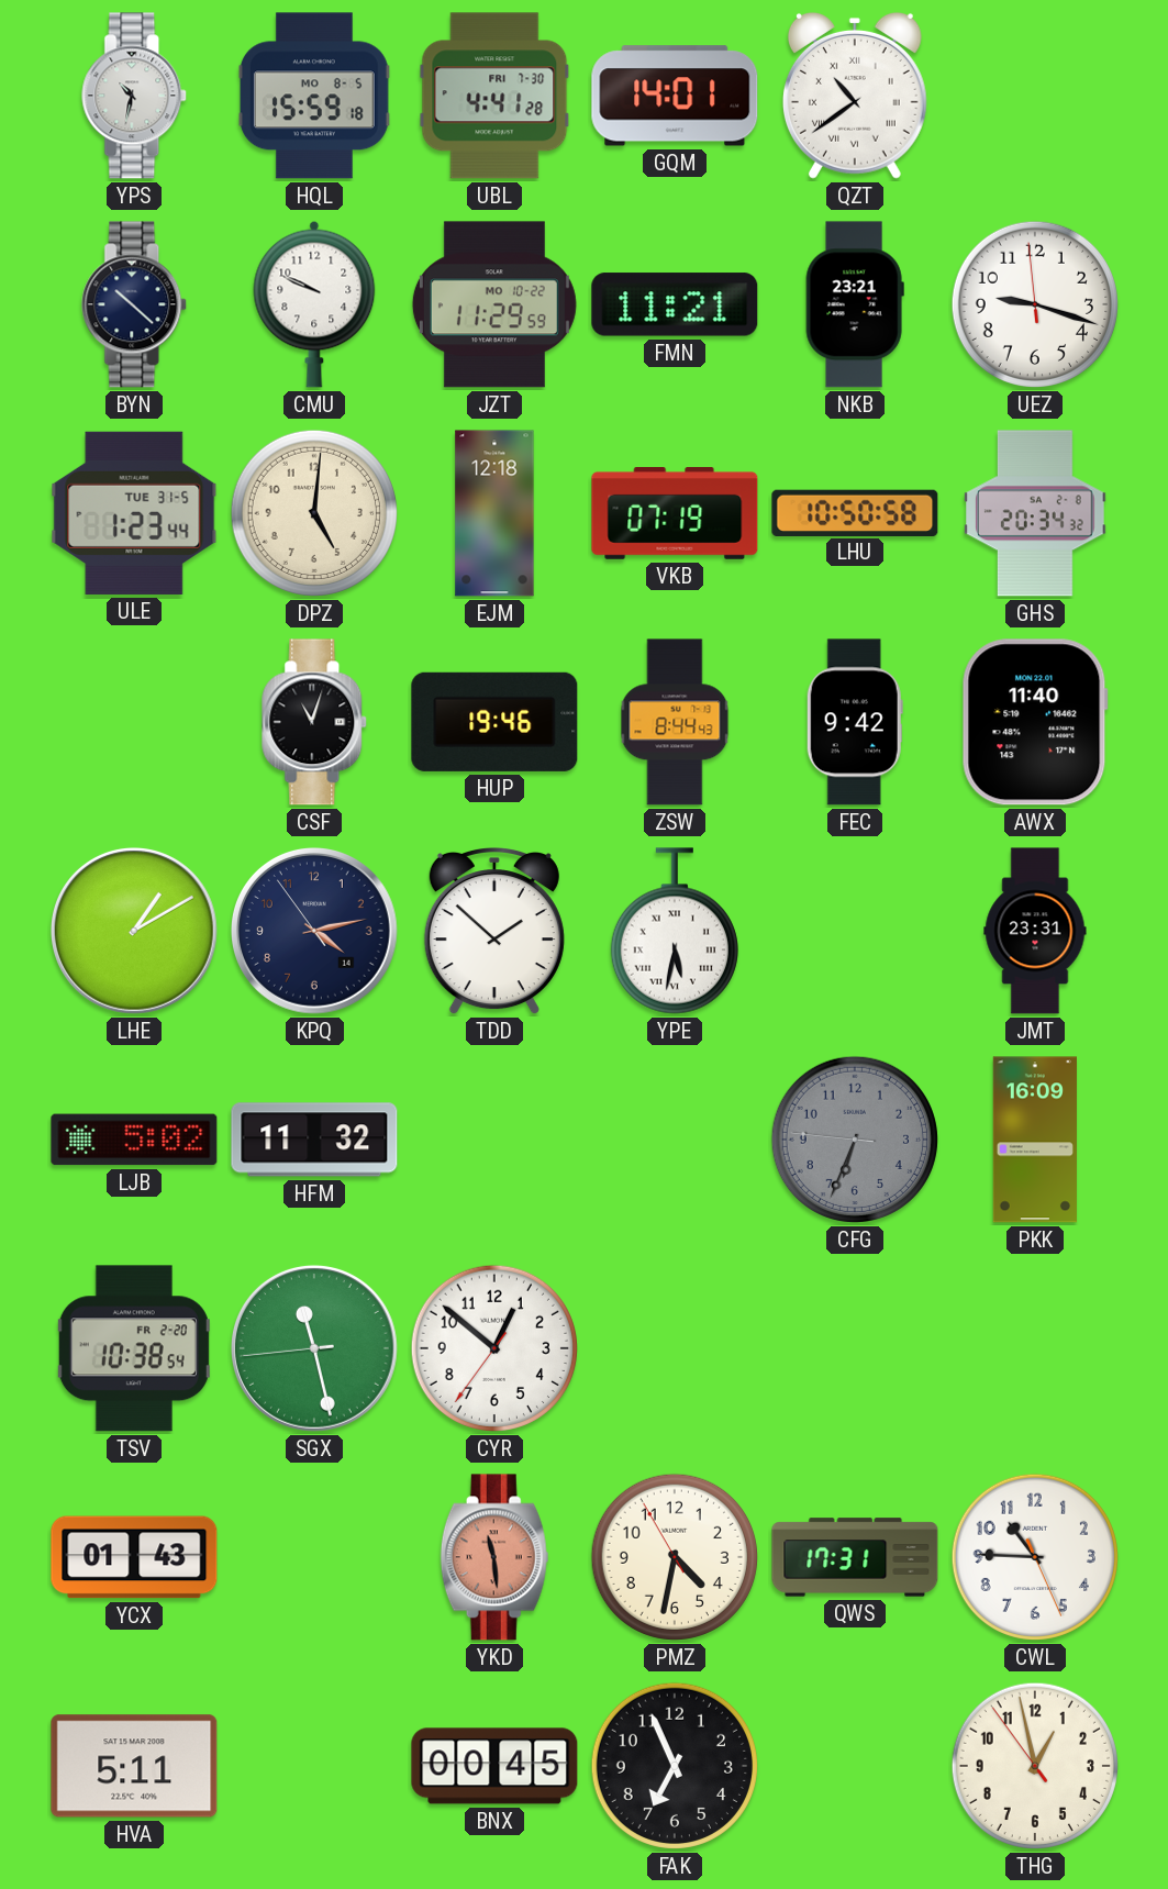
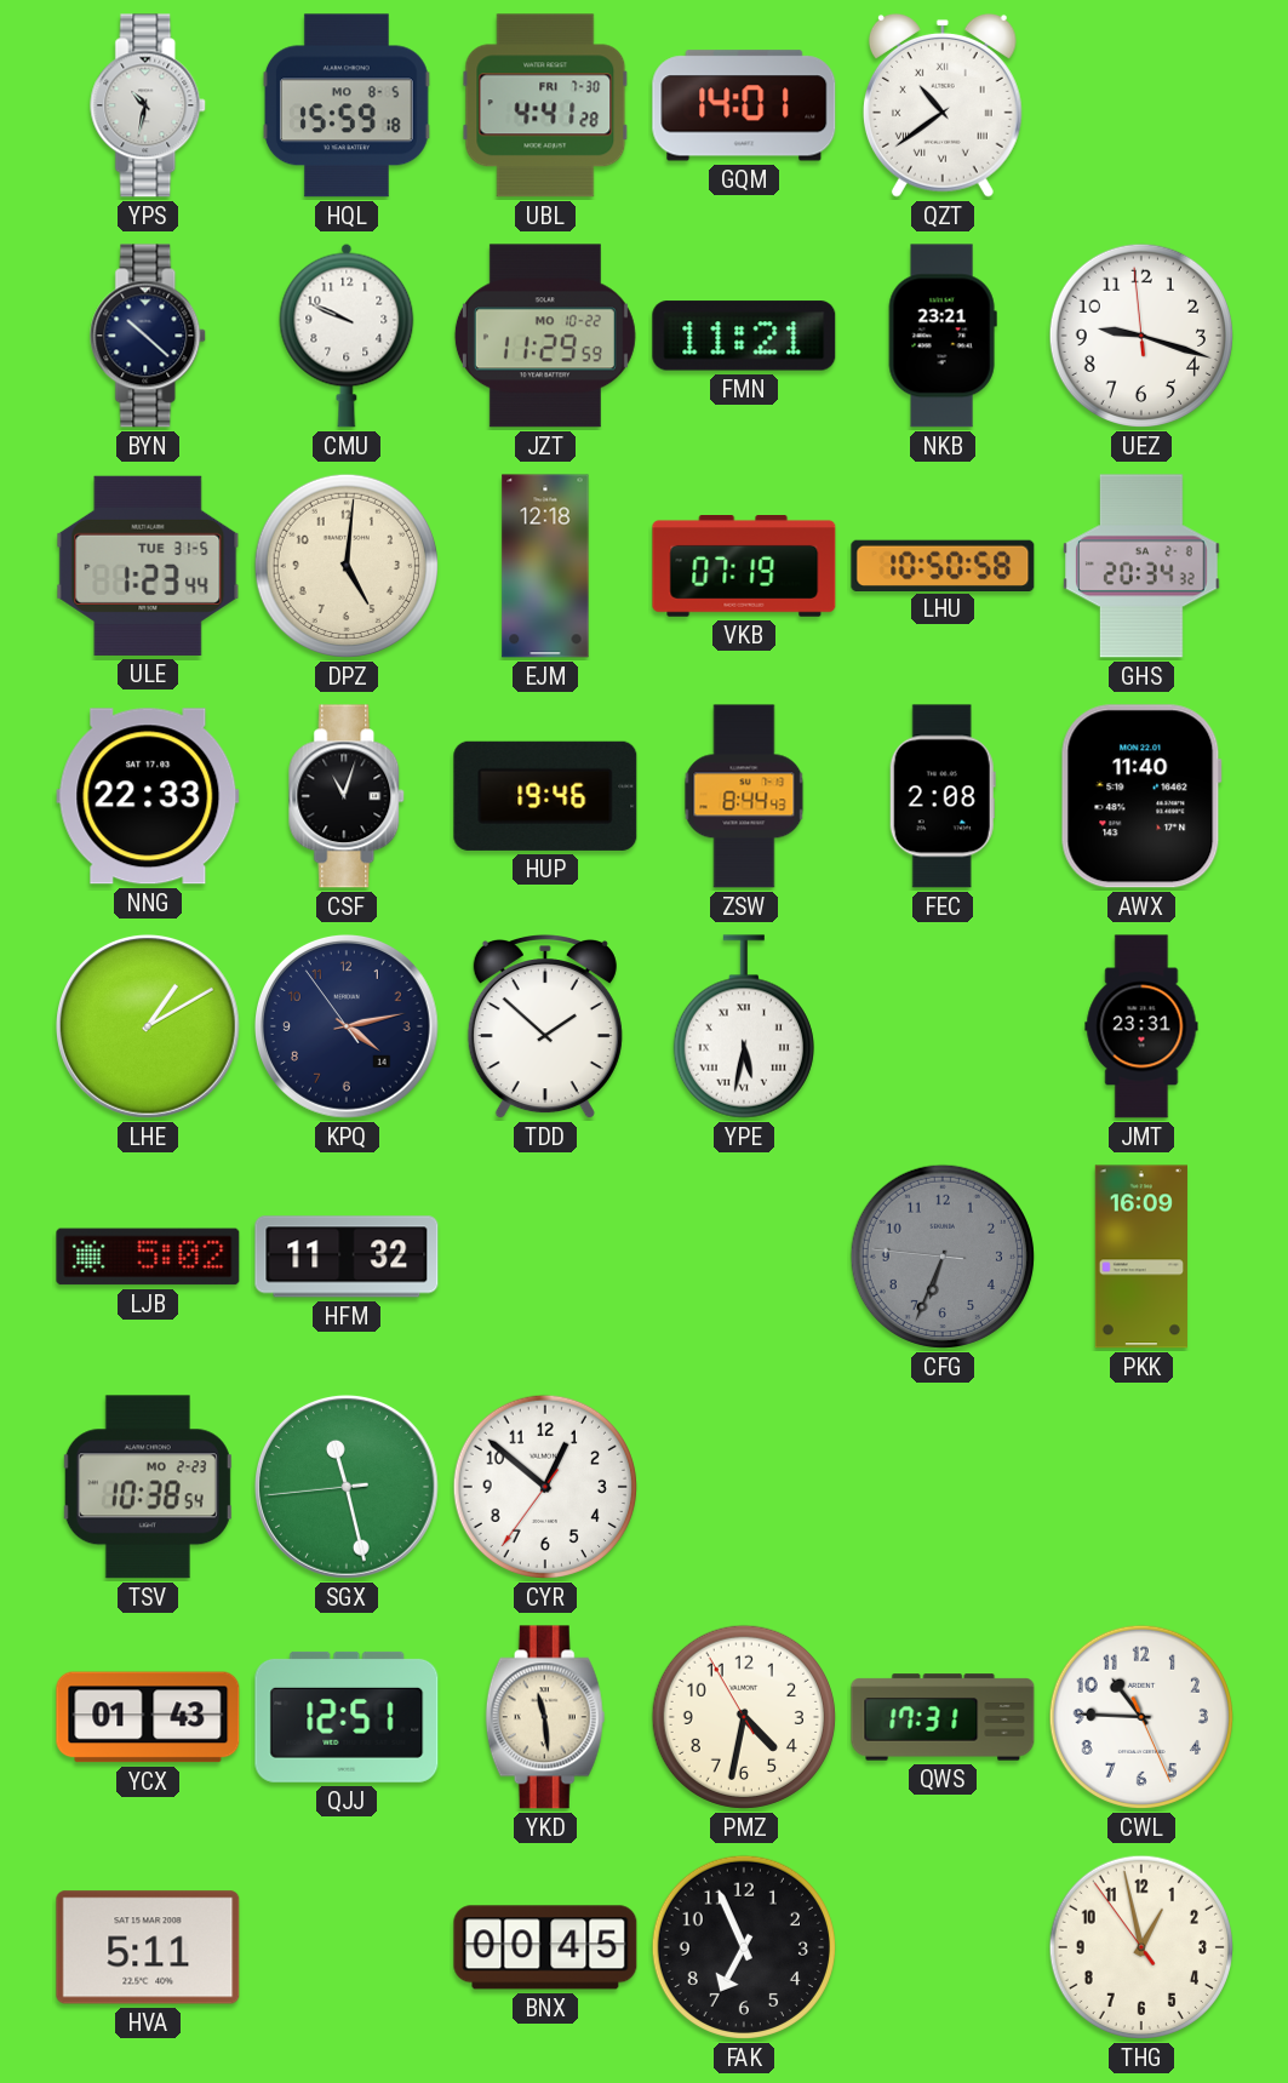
NNG: none -> 22:33
FEC: 9:42 -> 2:08
TSV date: FR 2-20 -> MO 2-23
QJJ: none -> 12:51
YKD dial: salmon -> cream
